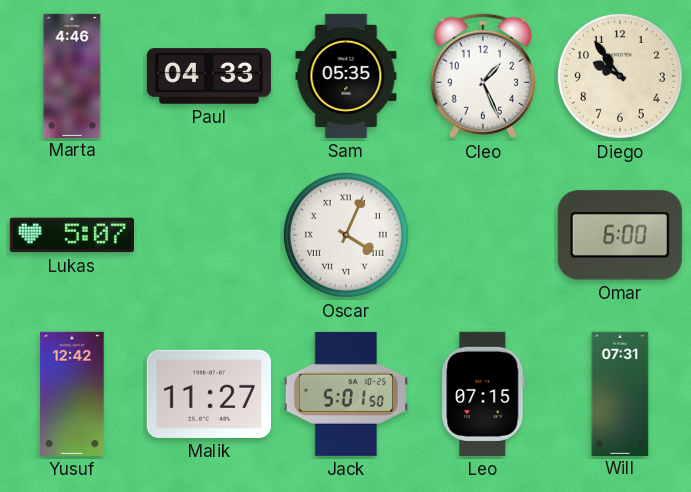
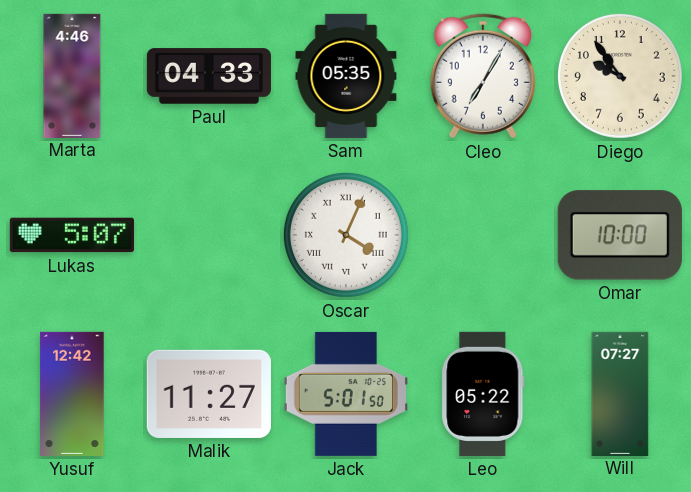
Cleo: 1:26 -> 7:05
Omar: 6:00 -> 10:00
Leo: 07:15 -> 05:22
Will: 07:31 -> 07:27
